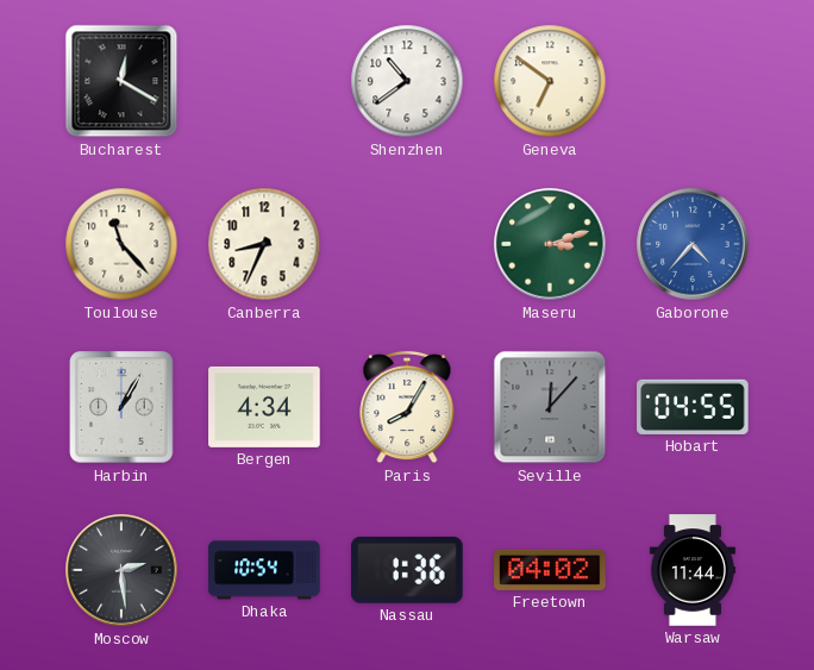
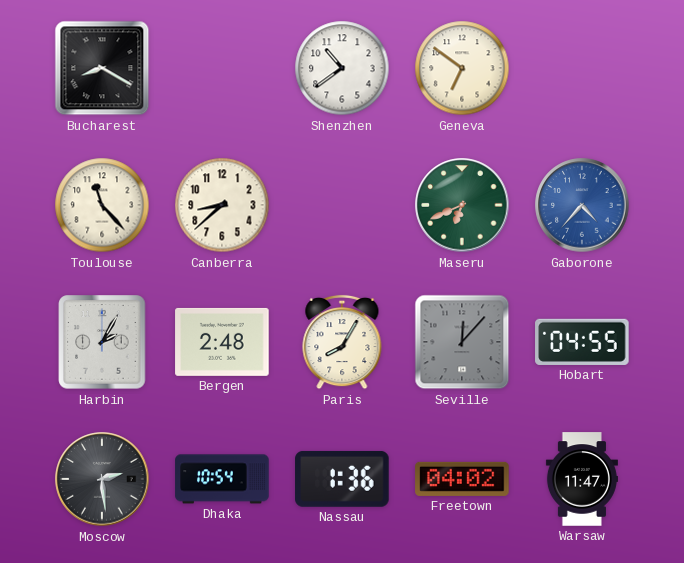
Bucharest: 12:20 -> 8:20
Canberra: 8:34 -> 8:38
Maseru: 3:12 -> 6:41
Harbin: 1:05 -> 2:05
Bergen: 4:34 -> 2:48
Warsaw: 11:44 -> 11:47
